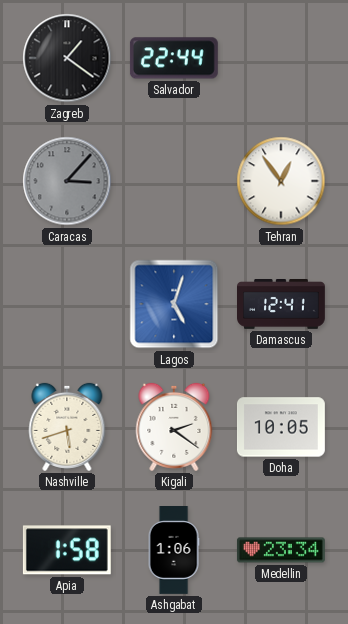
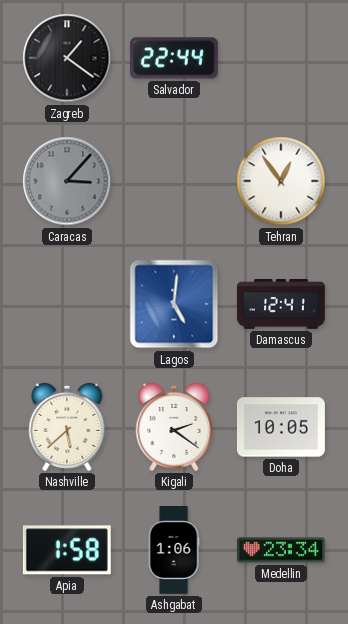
Lagos: 5:03 -> 5:01
Nashville: 5:42 -> 5:38
